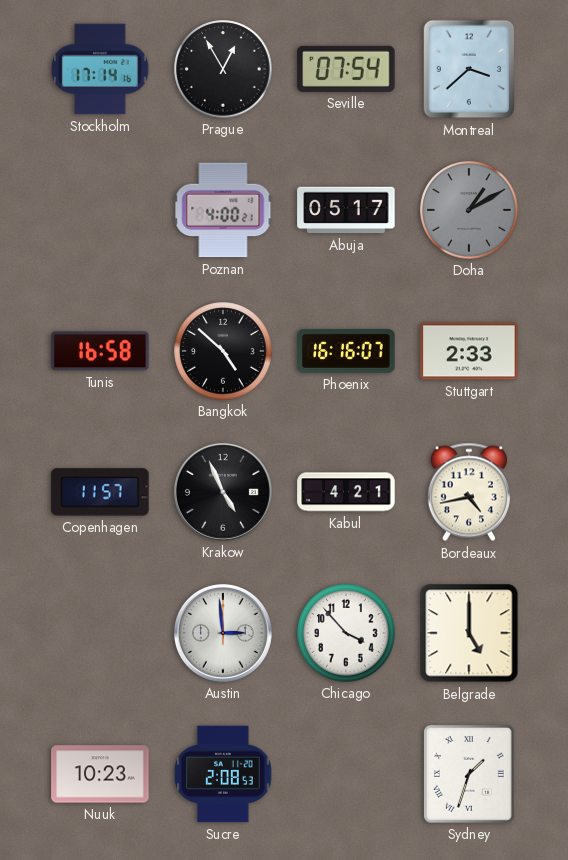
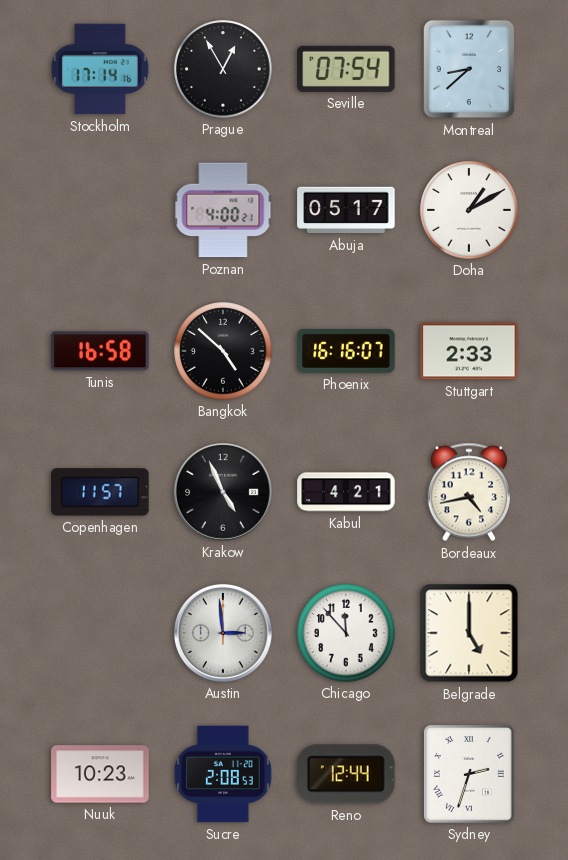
Montreal: 3:38 -> 8:38
Doha dial: grey -> white
Chicago: 3:53 -> 11:53
Reno: none -> 12:44
Sydney: 1:33 -> 2:33
